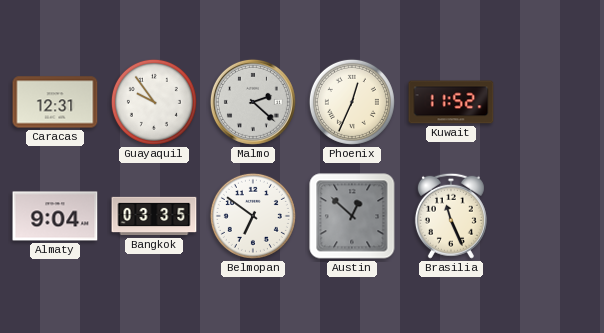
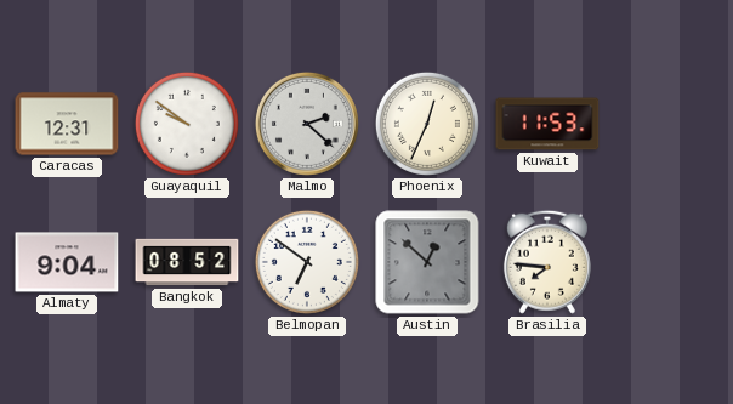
Guayaquil: 9:54 -> 9:51
Kuwait: 11:52 -> 11:53
Bangkok: 03:35 -> 08:52
Brasilia: 11:26 -> 7:46
